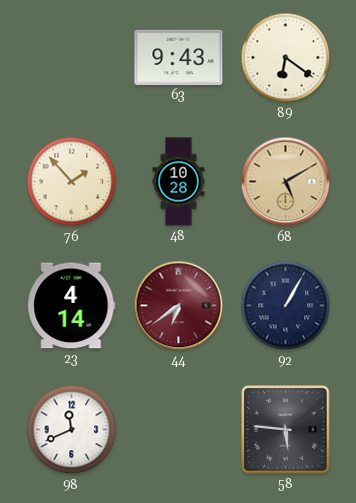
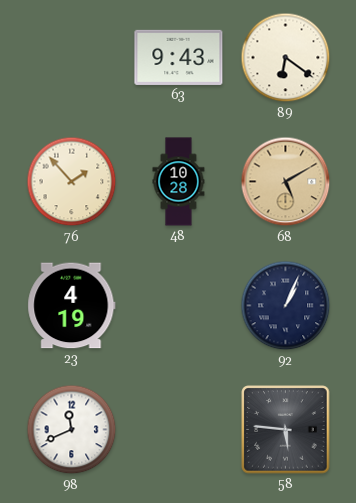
23: 4:14 -> 4:19
44: 6:39 -> none
92: 1:05 -> 1:04
